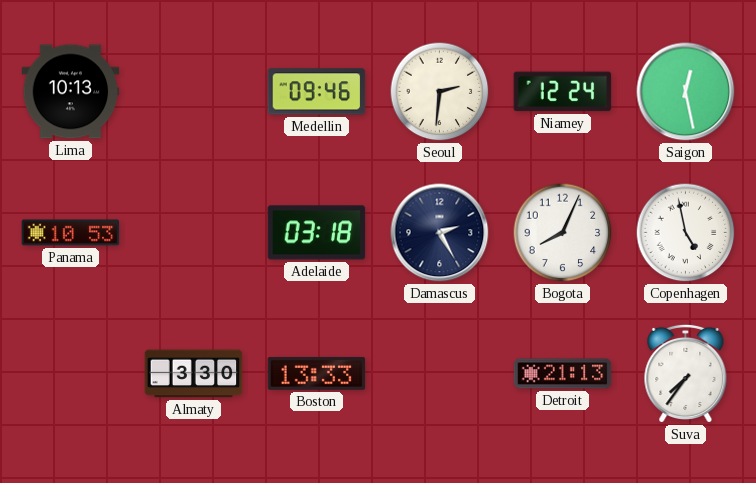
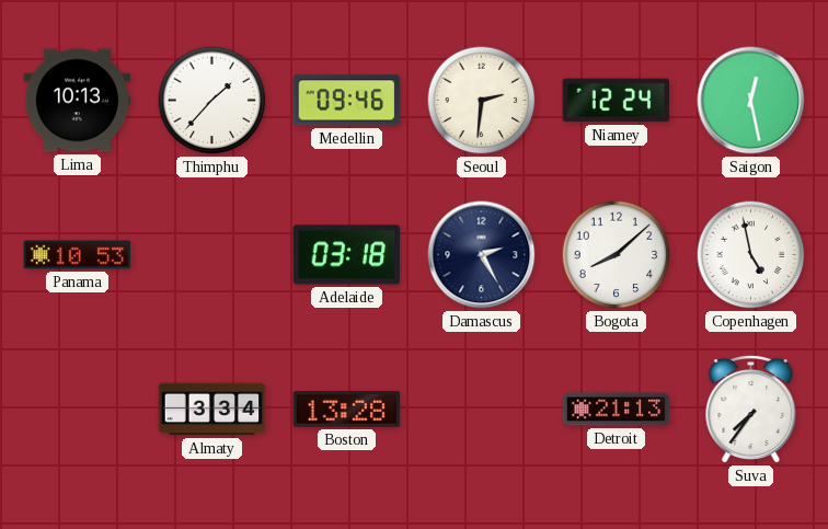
Thimphu: none -> 1:37
Bogota: 8:04 -> 8:08
Almaty: 3:30 -> 3:34
Boston: 13:33 -> 13:28
